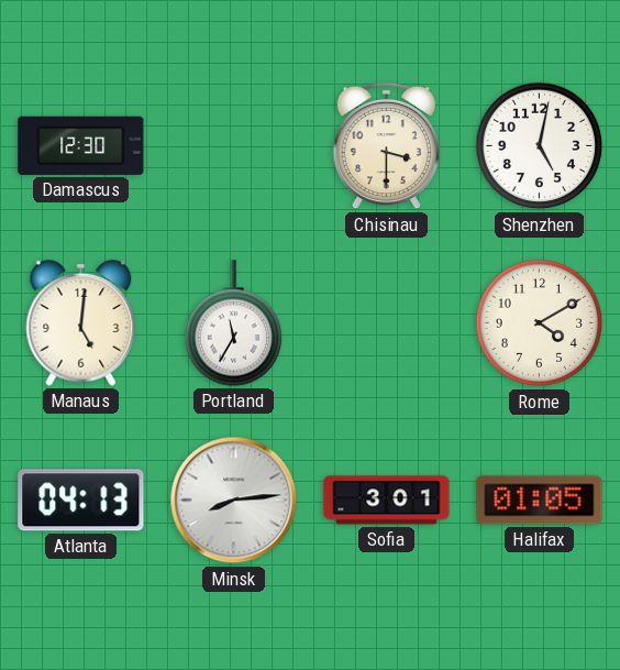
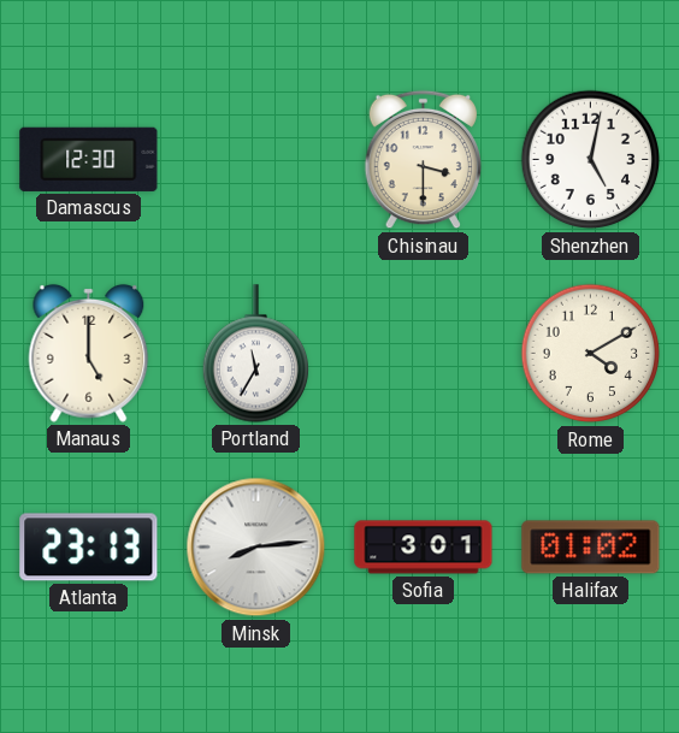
Manaus: 5:01 -> 5:00
Atlanta: 04:13 -> 23:13
Halifax: 01:05 -> 01:02
